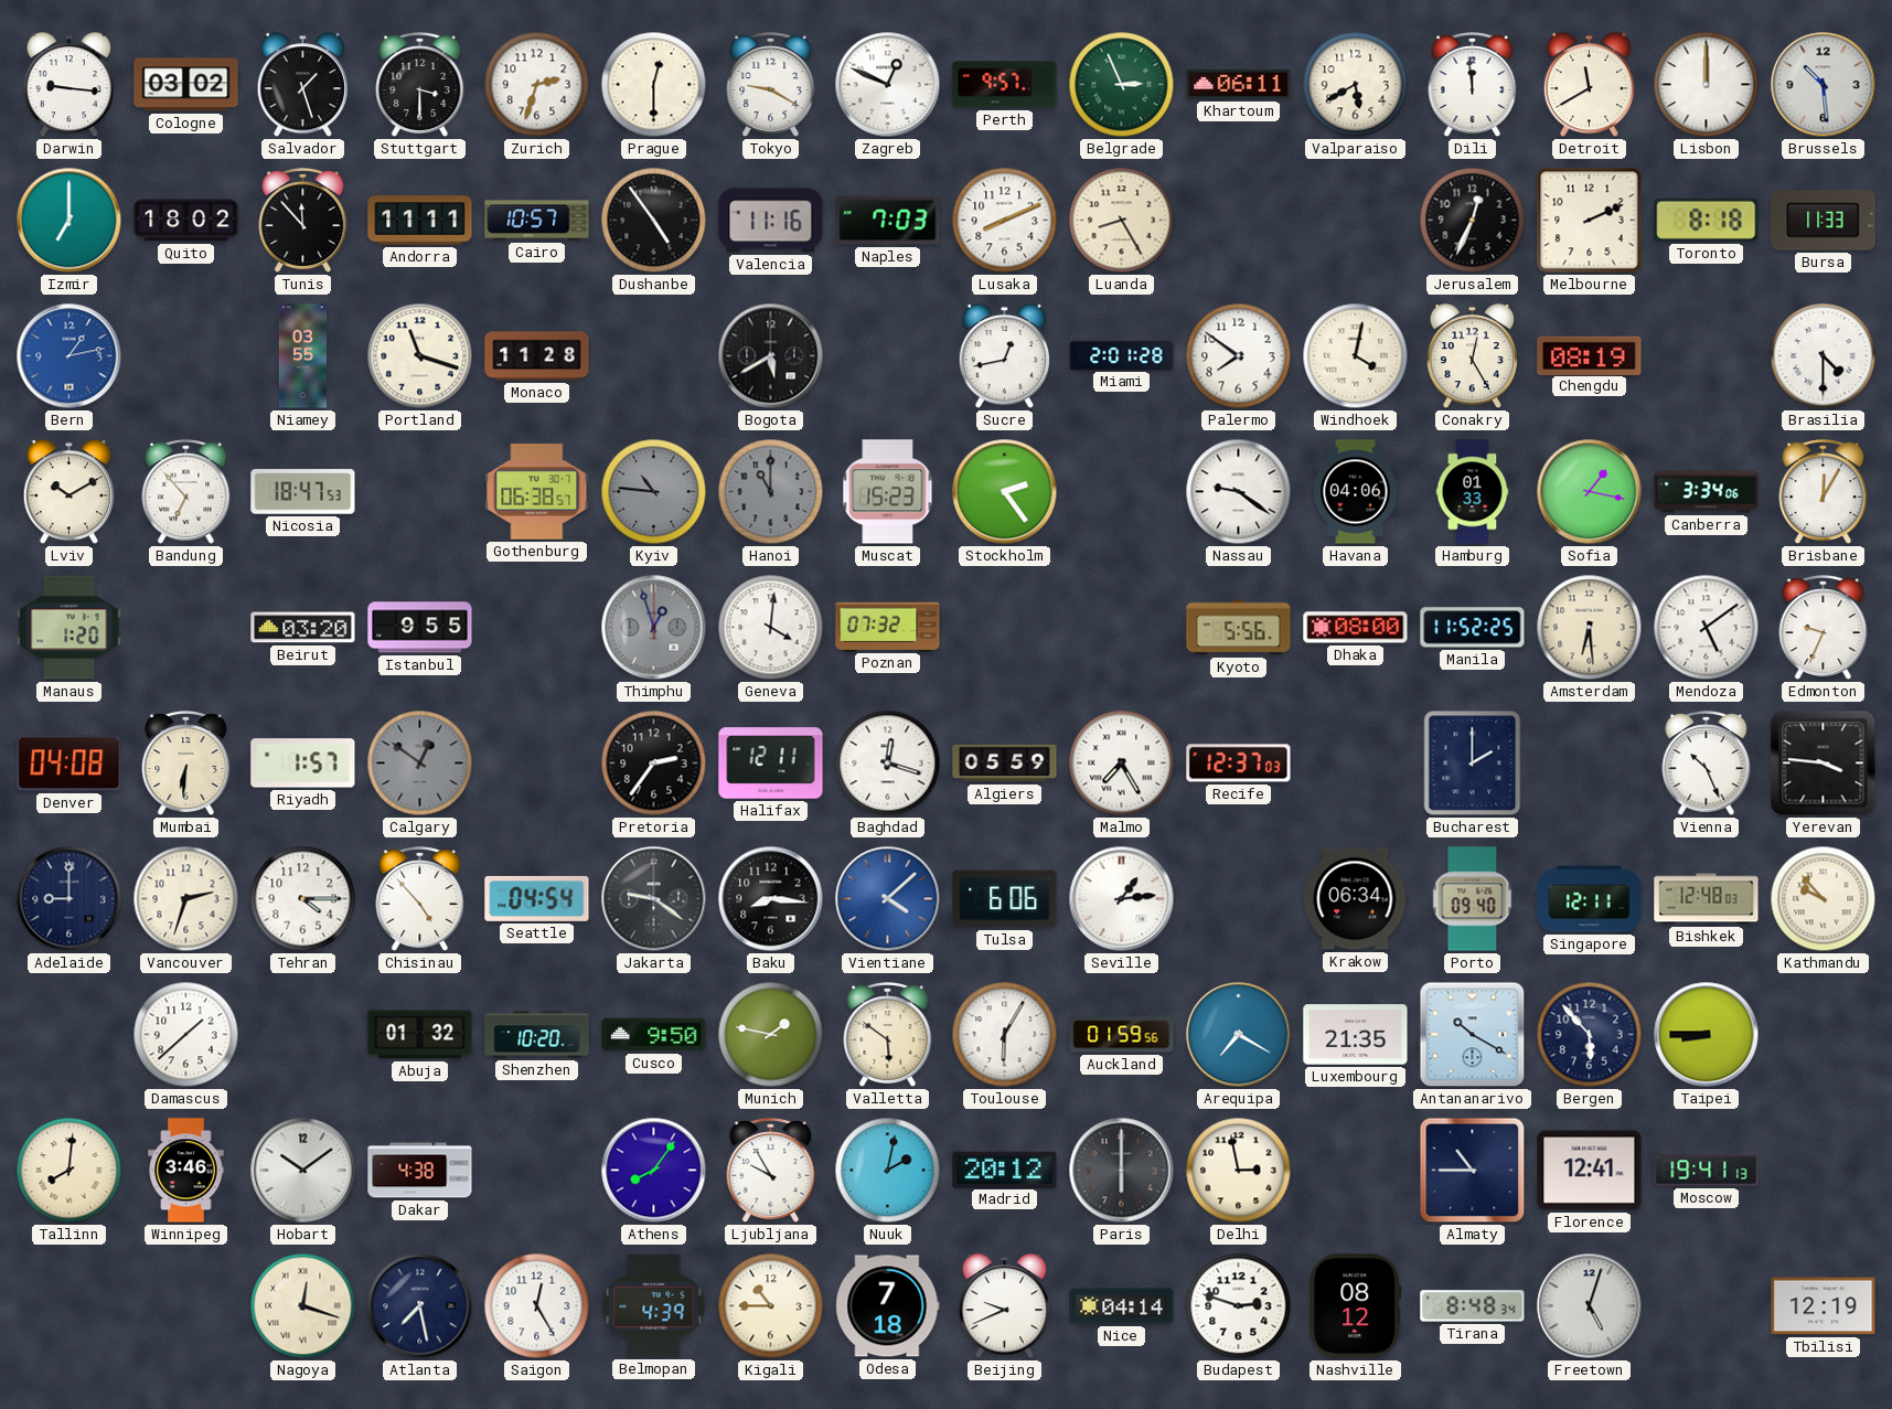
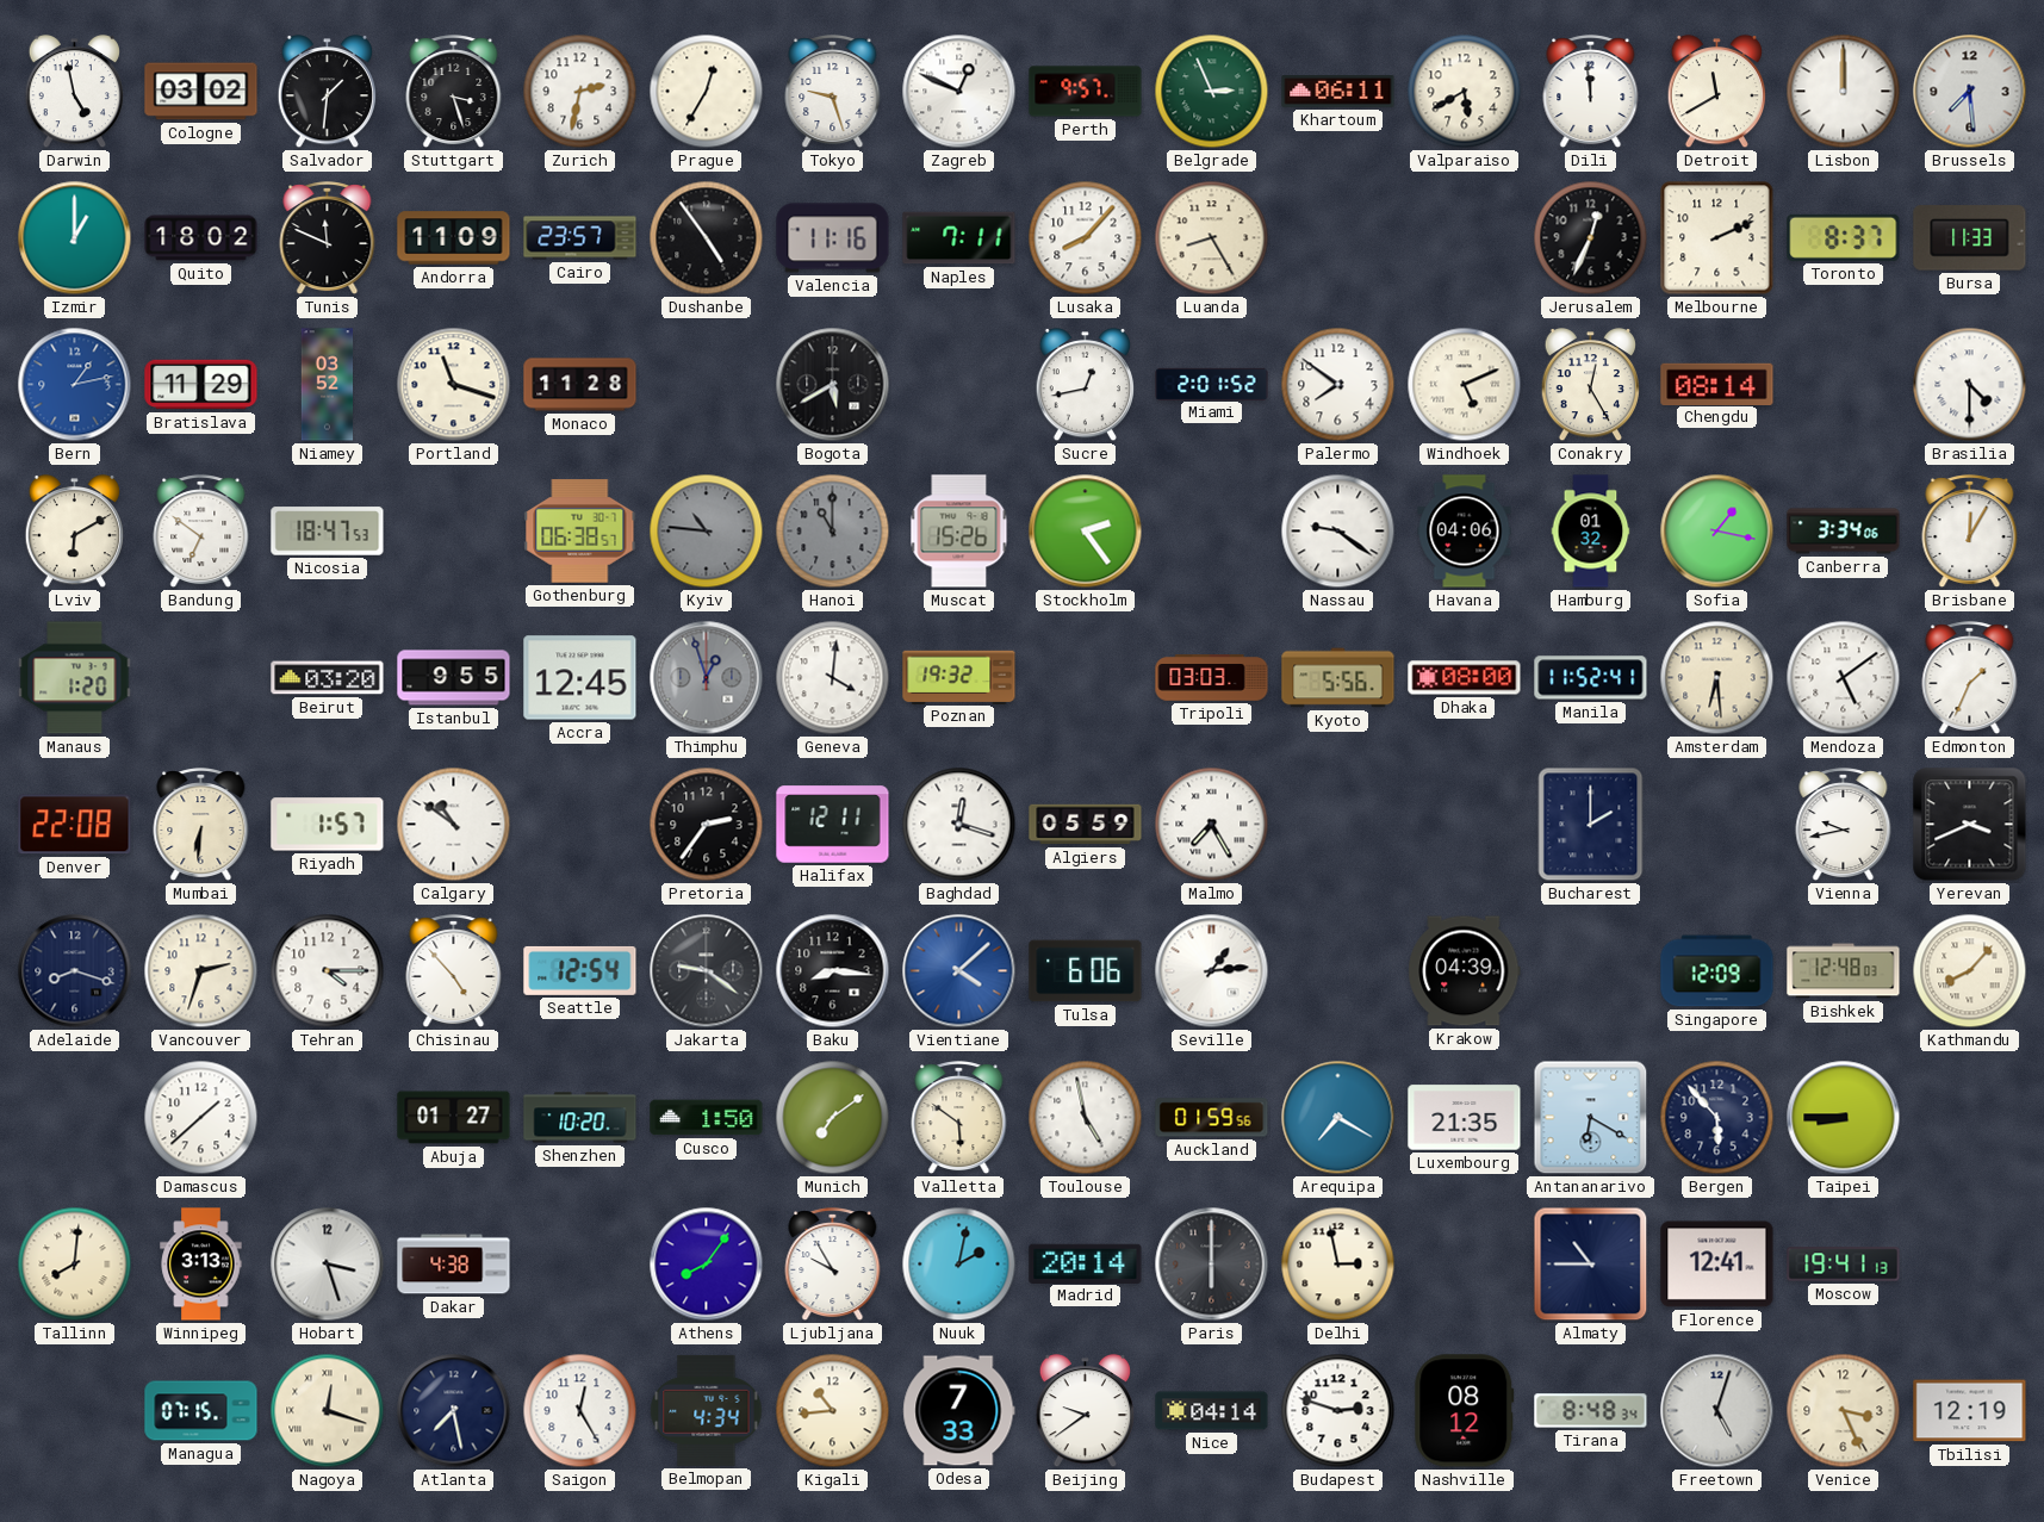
Darwin: 9:16 -> 4:58
Salvador: 1:27 -> 1:31
Stuttgart: 3:30 -> 3:27
Zurich: 2:33 -> 2:32
Prague: 12:30 -> 12:35
Tokyo: 9:20 -> 9:27
Brussels: 10:29 -> 7:29
Izmir: 7:00 -> 1:00
Tunis: 11:53 -> 11:49
Andorra: 11:11 -> 11:09
Cairo: 10:57 -> 23:57
Naples: 7:03 -> 7:11
Lusaka: 8:11 -> 8:07
Toronto: 8:18 -> 8:37
Bratislava: none -> 11:29
Niamey: 03:55 -> 03:52
Miami: 2:01:28 -> 2:01:52
Windhoek: 4:02 -> 5:11
Chengdu: 08:19 -> 08:14
Lviv: 10:10 -> 6:10
Bandung: 6:53 -> 6:51
Muscat: 15:23 -> 15:26
Hamburg: 01:33 -> 01:32
Accra: none -> 12:45
Poznan: 07:32 -> 19:32
Tripoli: none -> 03:03
Manila: 11:52:25 -> 11:52:41
Edmonton: 9:34 -> 1:34
Denver: 04:08 -> 22:08
Calgary: 12:51 -> 10:51
Calgary dial: grey -> white
Recife: 12:37 -> none
Vienna: 10:26 -> 9:43
Yerevan: 3:46 -> 3:41
Adelaide: 9:00 -> 8:18
Seattle: 04:54 -> 12:54
Krakow: 06:34 -> 04:39
Porto: 09:40 -> none
Singapore: 12:11 -> 12:09
Kathmandu: 9:53 -> 8:07
Abuja: 01:32 -> 01:27
Cusco: 9:50 -> 1:50
Munich: 1:47 -> 7:09
Toulouse: 6:05 -> 4:58
Antananarivo: 10:20 -> 6:20
Winnipeg: 3:46 -> 3:13
Hobart: 10:09 -> 3:27
Madrid: 20:12 -> 20:14
Managua: none -> 07:15
Belmopan: 4:39 -> 4:34
Kigali: 10:45 -> 10:44
Odesa: 7:18 -> 7:33
Beijing: 9:41 -> 9:39
Venice: none -> 3:26
